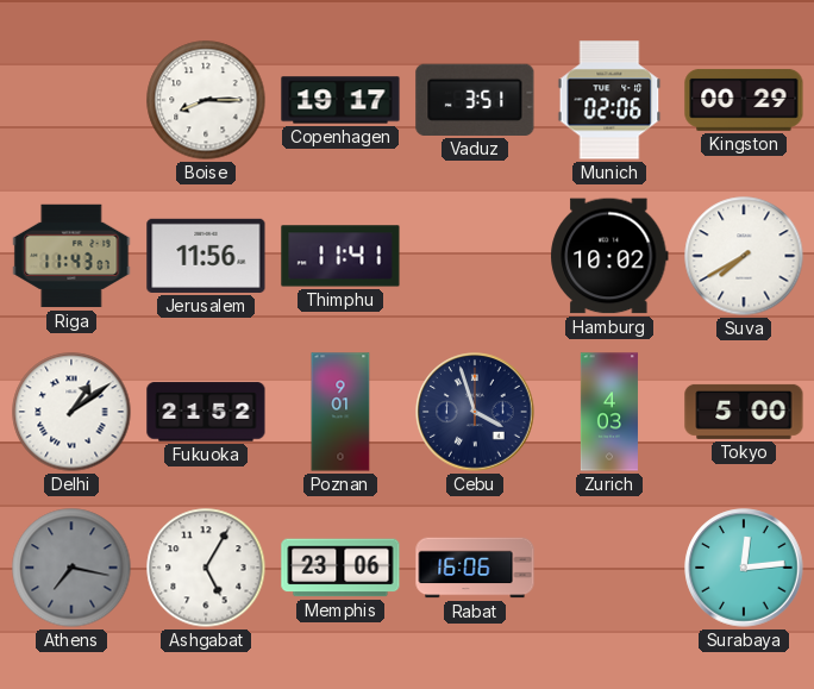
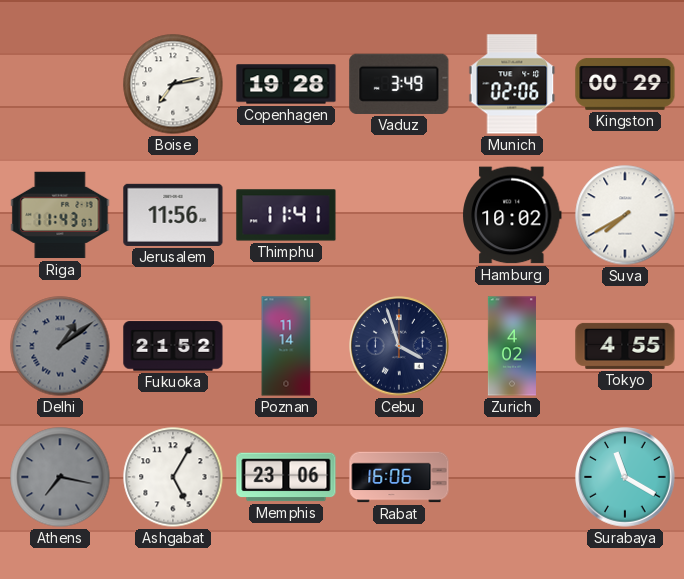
Boise: 8:15 -> 7:13
Copenhagen: 19:17 -> 19:28
Vaduz: 3:51 -> 3:49
Delhi dial: white -> grey
Poznan: 9:01 -> 11:14
Zurich: 4:03 -> 4:02
Tokyo: 5:00 -> 4:55
Surabaya: 12:14 -> 11:20
